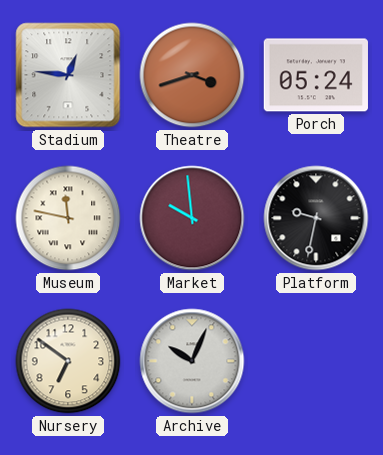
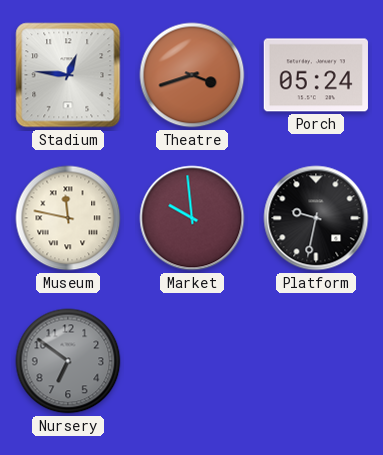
Nursery dial: cream -> grey
Archive: 10:04 -> none
